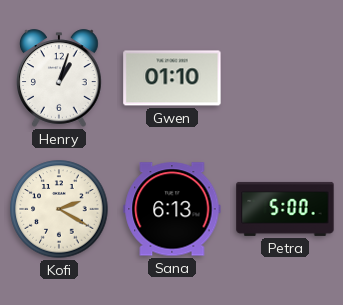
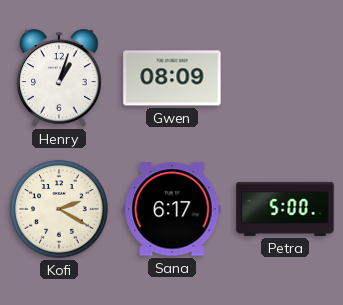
Gwen: 01:10 -> 08:09
Sana: 6:13 -> 6:17
